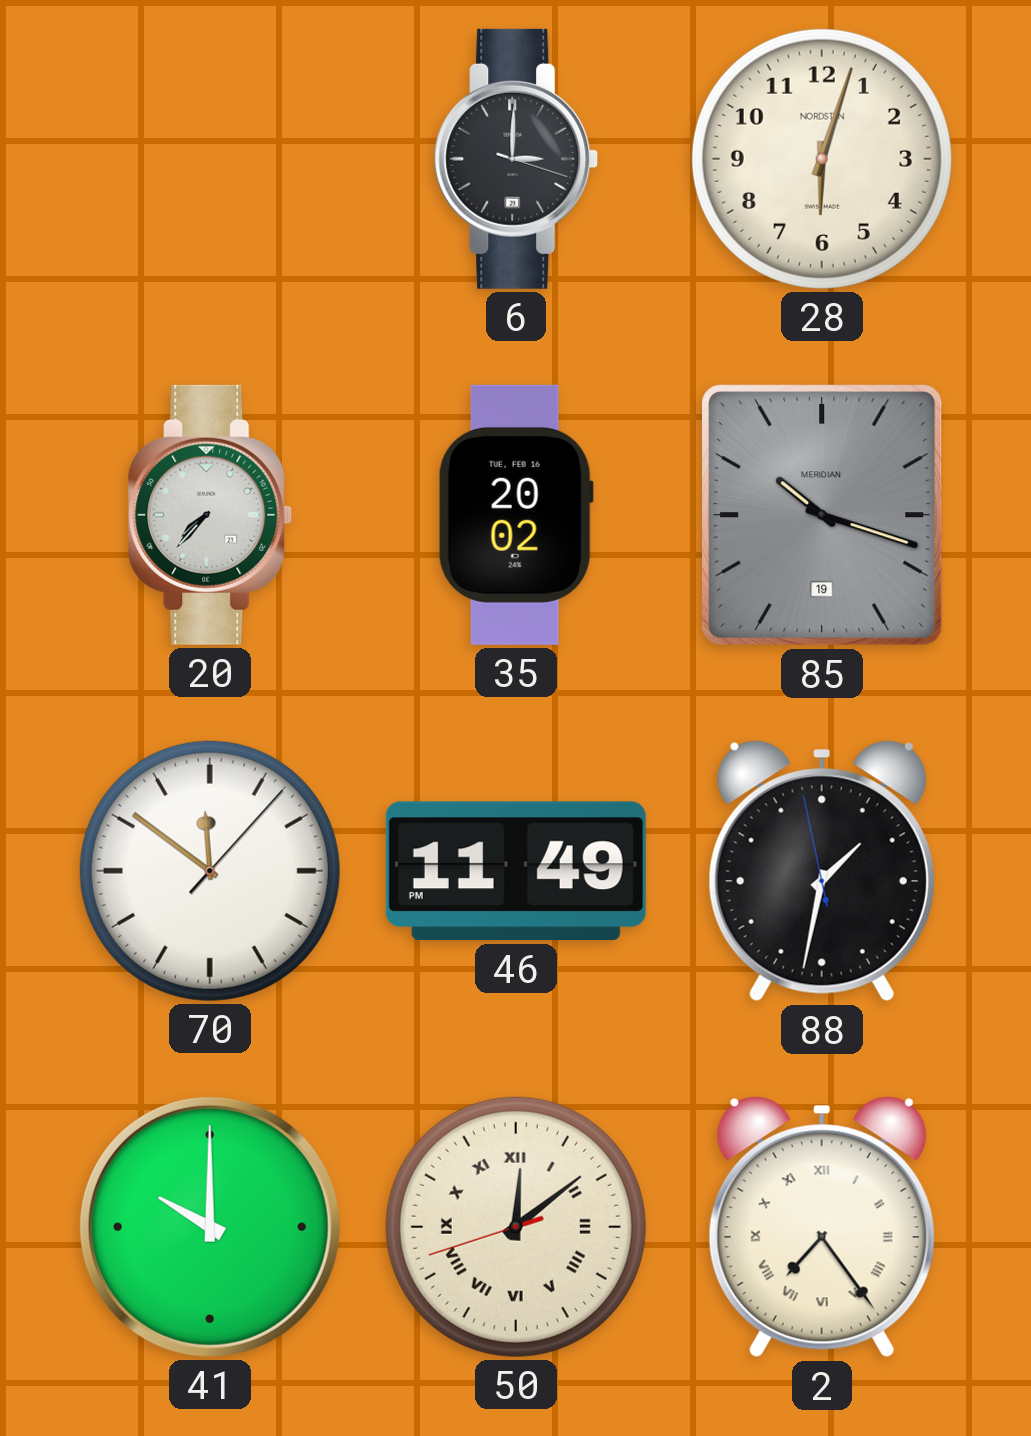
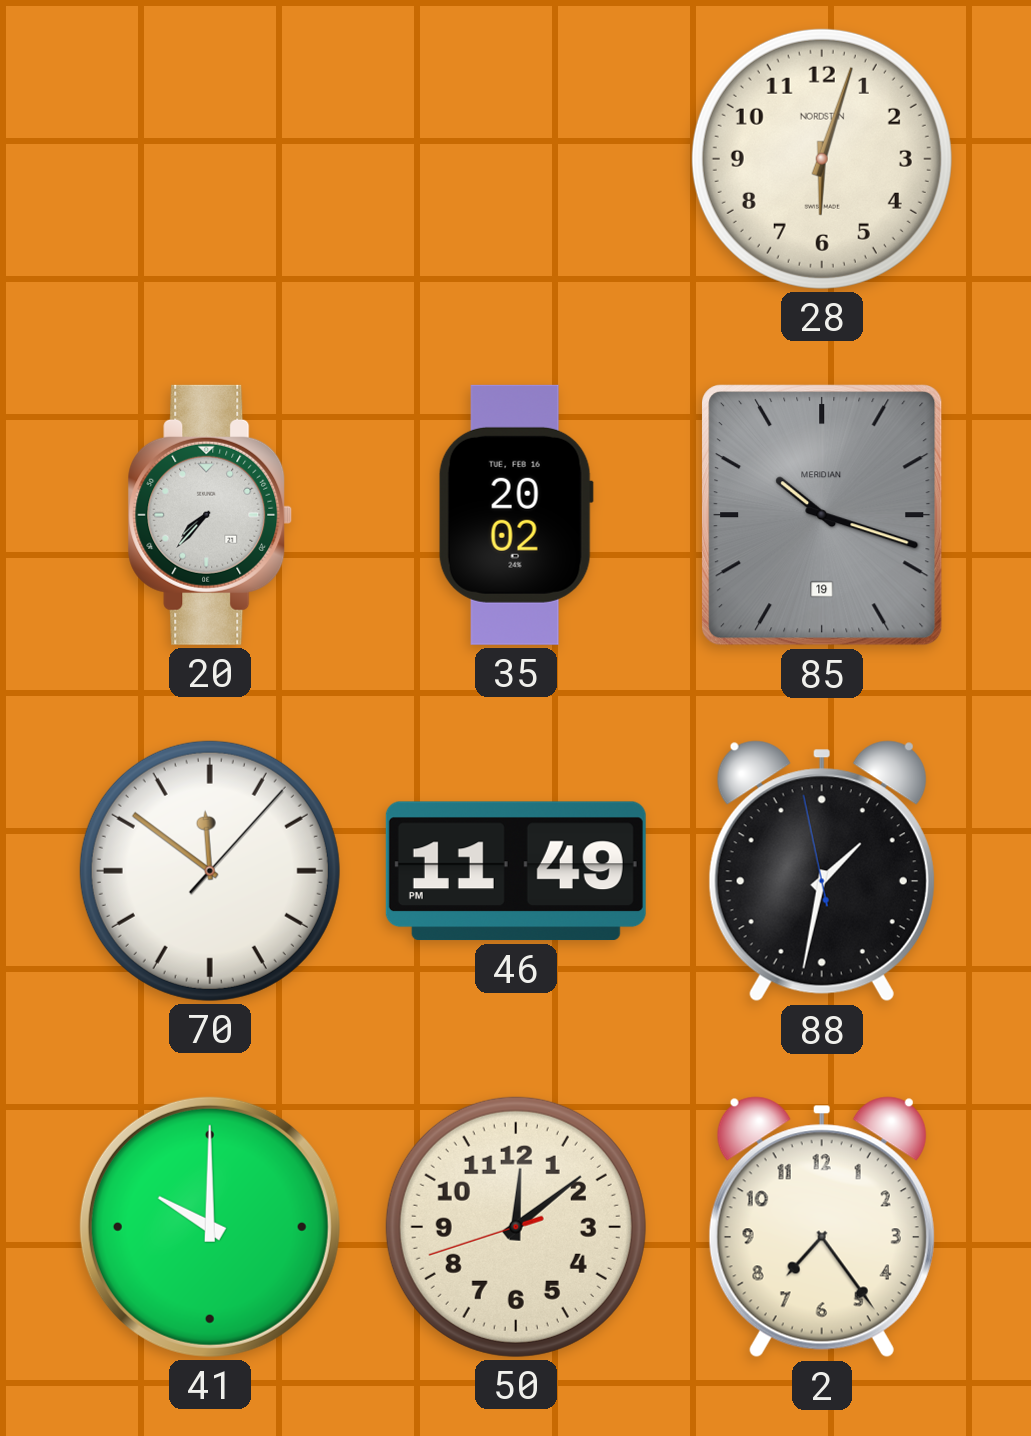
6: 3:00 -> none
50 numerals: Roman -> Arabic
2 numerals: Roman -> Arabic
